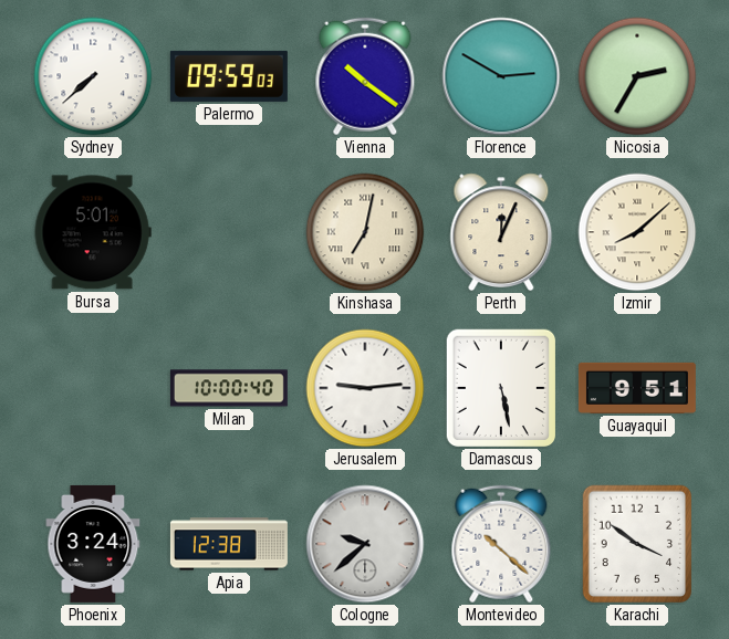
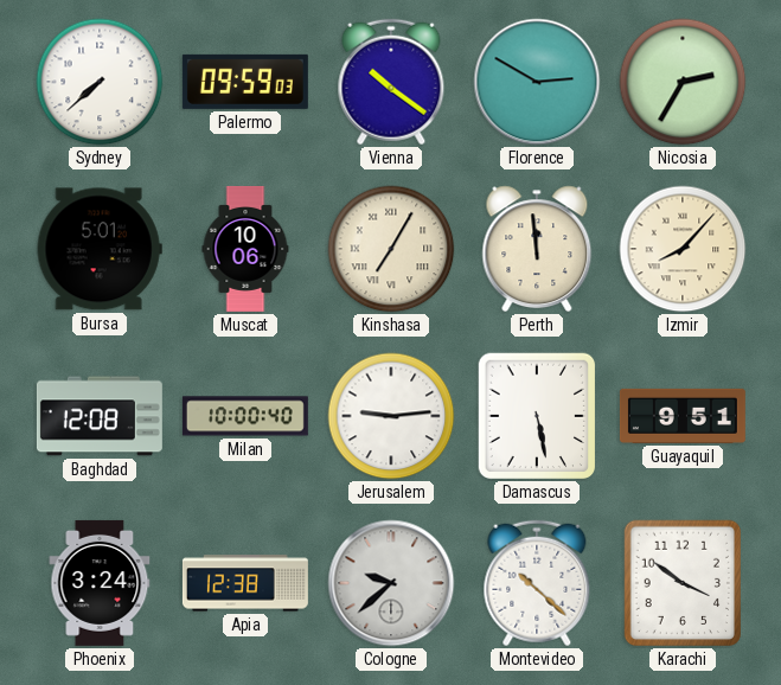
Muscat: none -> 10:06
Kinshasa: 7:02 -> 7:05
Perth: 12:04 -> 11:59
Izmir: 8:08 -> 8:07
Baghdad: none -> 12:08
